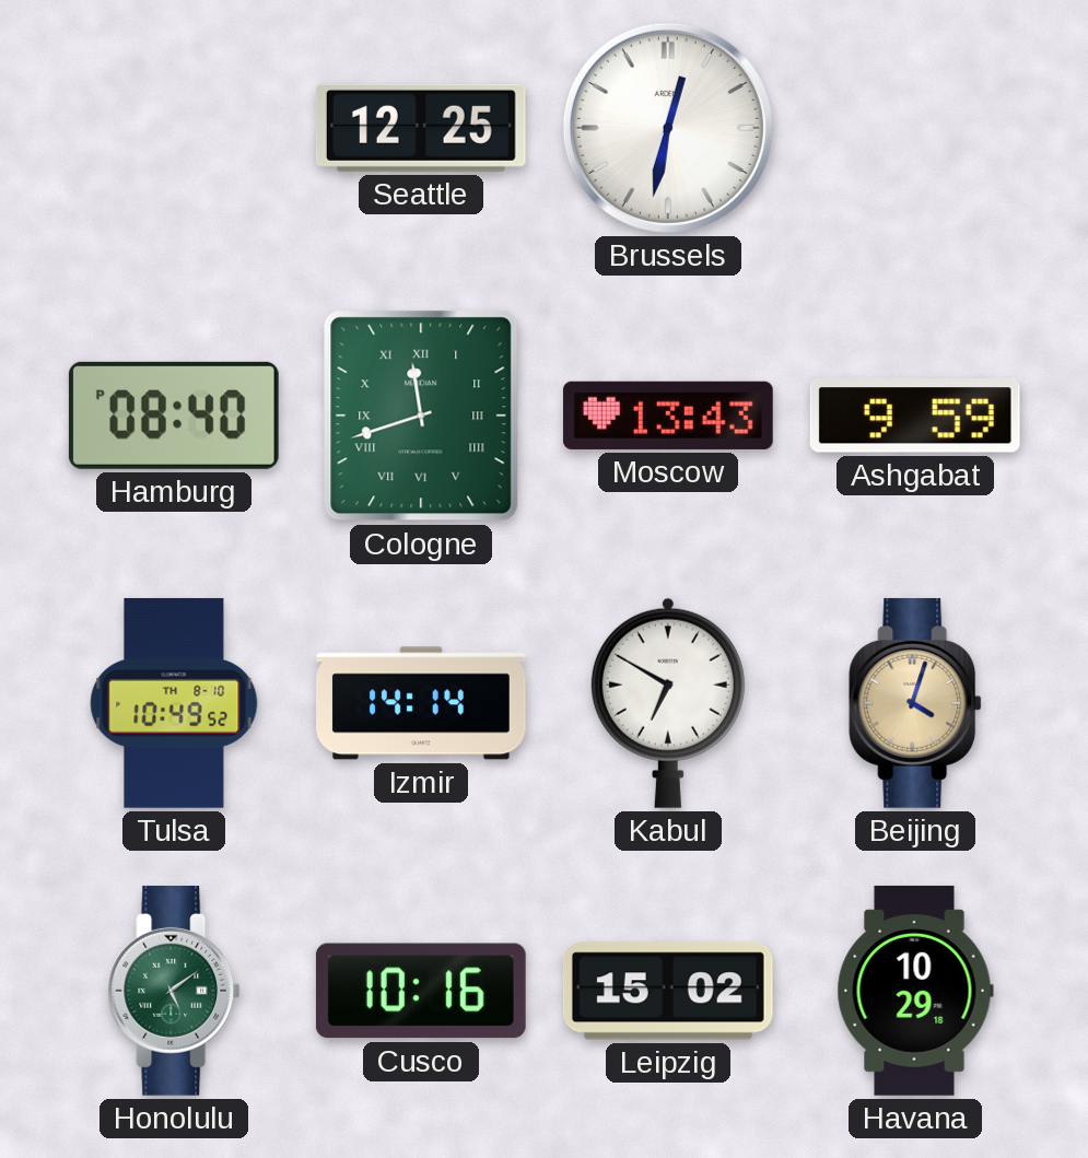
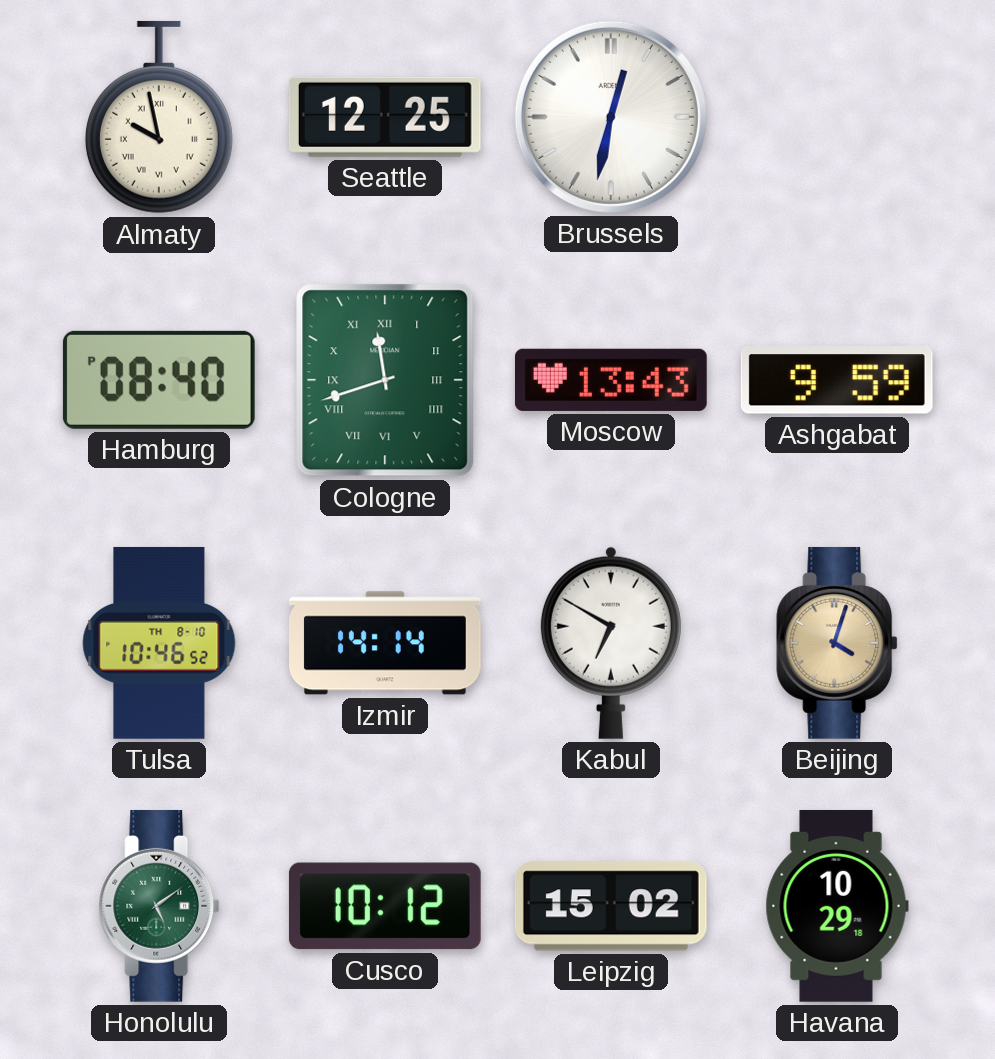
Almaty: none -> 9:58
Tulsa: 10:49 -> 10:46
Cusco: 10:16 -> 10:12
